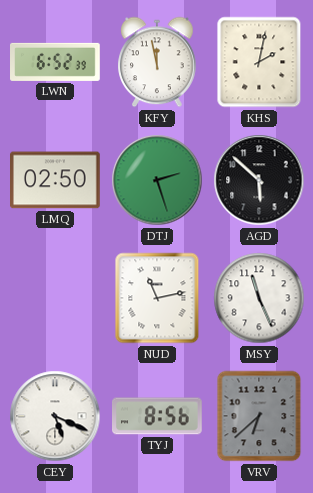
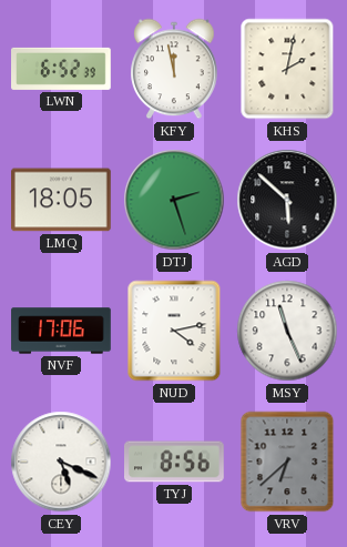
LMQ: 02:50 -> 18:05
NVF: none -> 17:06
NUD: 11:13 -> 4:13
